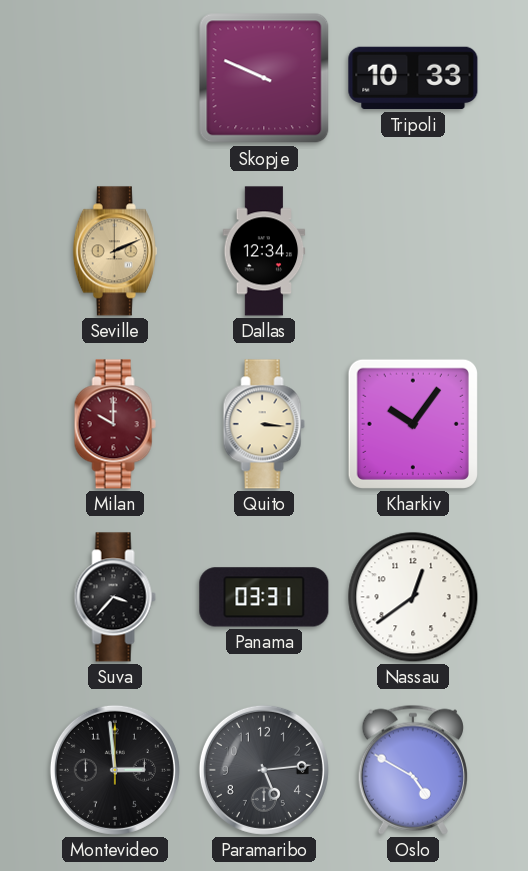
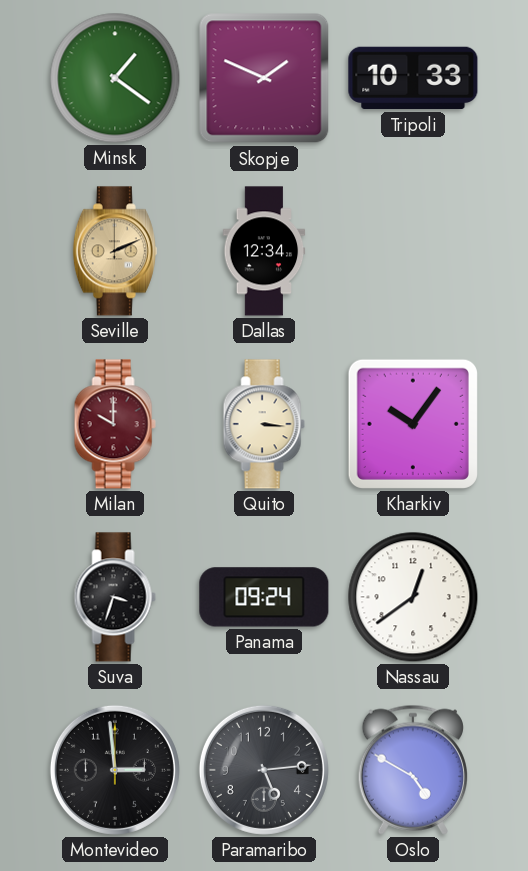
Minsk: none -> 1:21
Skopje: 9:49 -> 1:49
Suva: 3:37 -> 3:33
Panama: 03:31 -> 09:24
